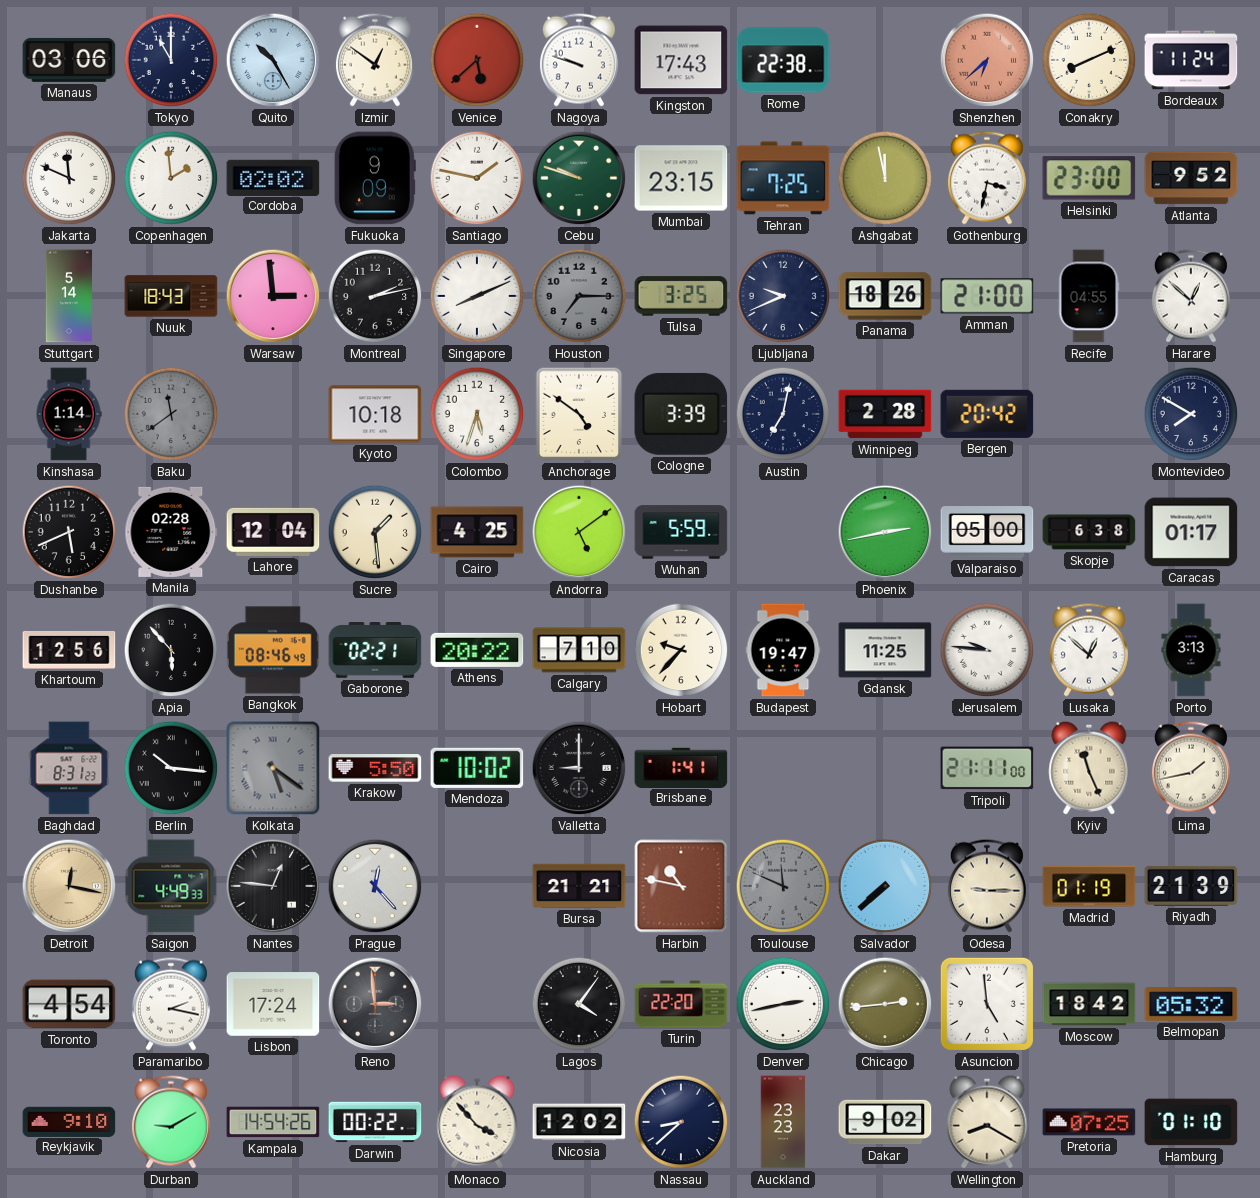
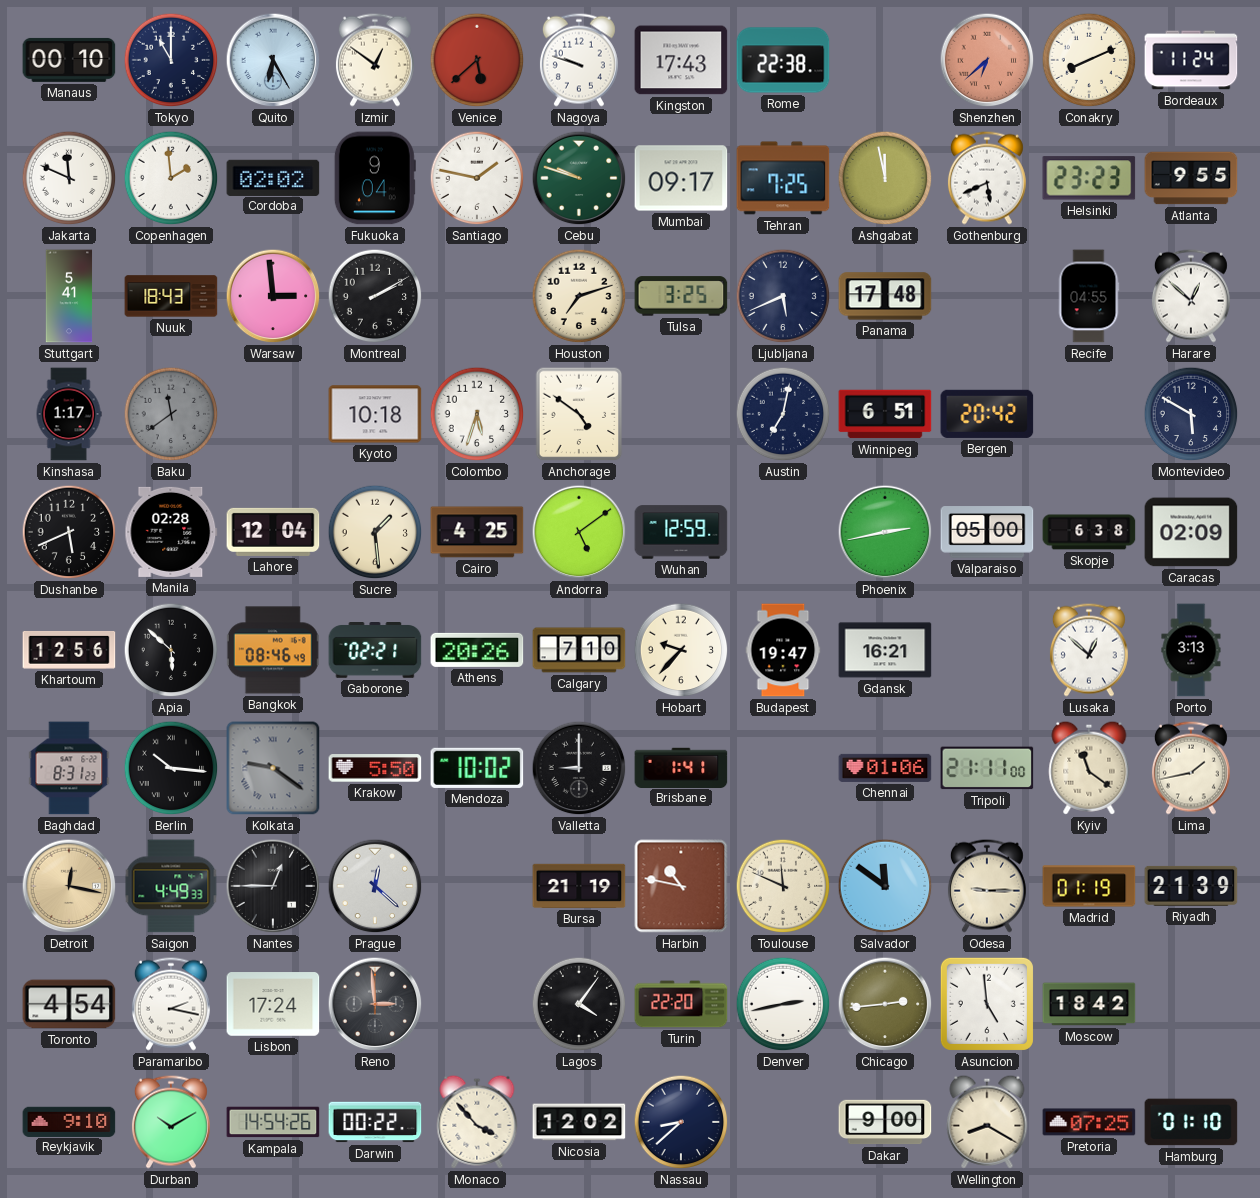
Manaus: 03:06 -> 00:10
Quito: 10:25 -> 6:25
Fukuoka: 9:09 -> 9:04
Mumbai: 23:15 -> 09:17
Gothenburg: 3:32 -> 5:41
Helsinki: 23:00 -> 23:23
Atlanta: 9:52 -> 9:55
Stuttgart: 5:14 -> 5:41
Montreal: 2:13 -> 2:10
Singapore: 8:11 -> none
Houston: 7:15 -> 7:12
Houston dial: grey -> cream
Ljubljana: 9:41 -> 5:41
Panama: 18:26 -> 17:48
Amman: 21:00 -> none
Kinshasa: 1:14 -> 1:17
Cologne: 3:39 -> none
Winnipeg: 2:28 -> 6:51
Montevideo: 7:50 -> 5:50
Wuhan: 5:59 -> 12:59
Caracas: 01:17 -> 02:09
Apia: 5:53 -> 5:52
Athens: 20:22 -> 20:26
Gdansk: 11:25 -> 16:21
Jerusalem: 9:46 -> none
Kolkata: 5:21 -> 9:21
Chennai: none -> 01:06
Kyiv: 11:26 -> 11:21
Nantes: 12:46 -> 12:45
Prague: 12:23 -> 12:22
Bursa: 21:21 -> 21:19
Toulouse dial: grey -> cream
Salvador: 7:38 -> 11:51
Belmopan: 05:32 -> none
Durban: 9:10 -> 10:10
Auckland: 23:23 -> none
Dakar: 9:02 -> 9:00
